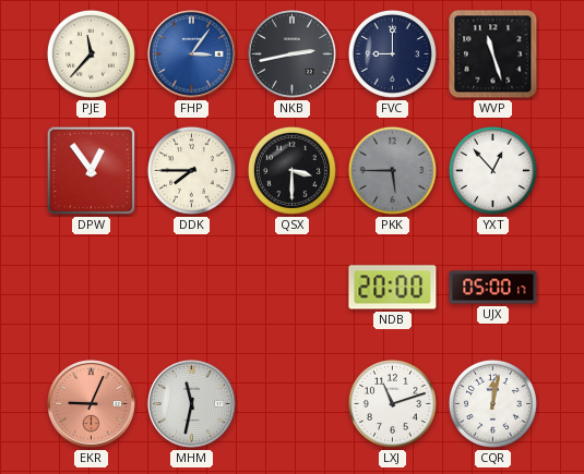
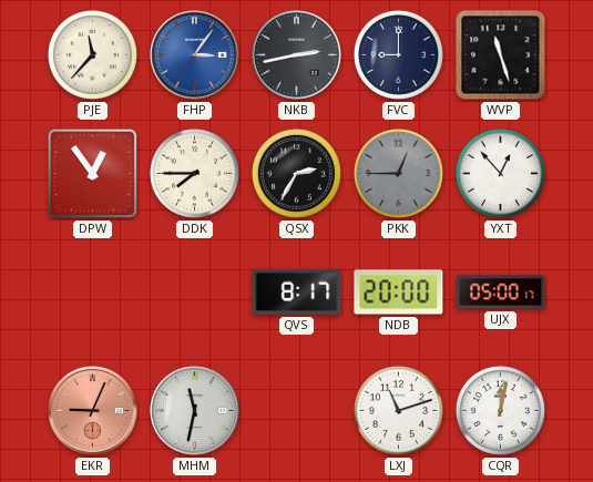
QSX: 3:30 -> 2:35
PKK: 5:45 -> 12:45
QVS: none -> 8:17
